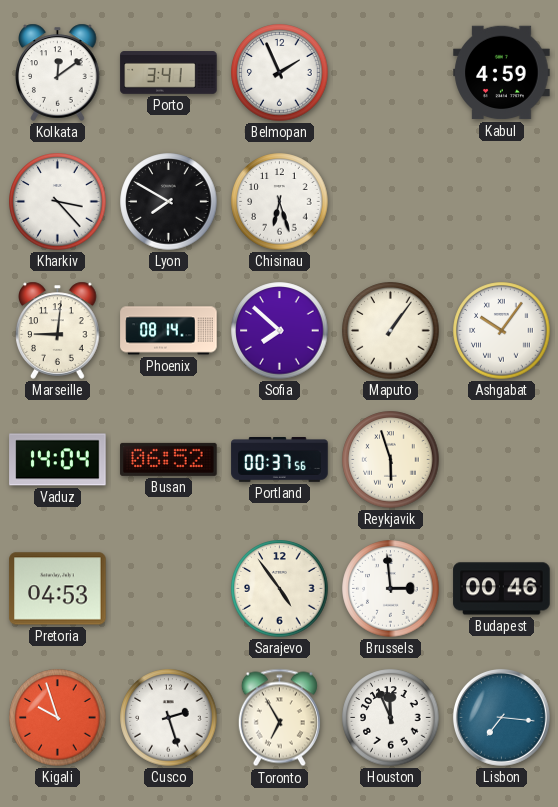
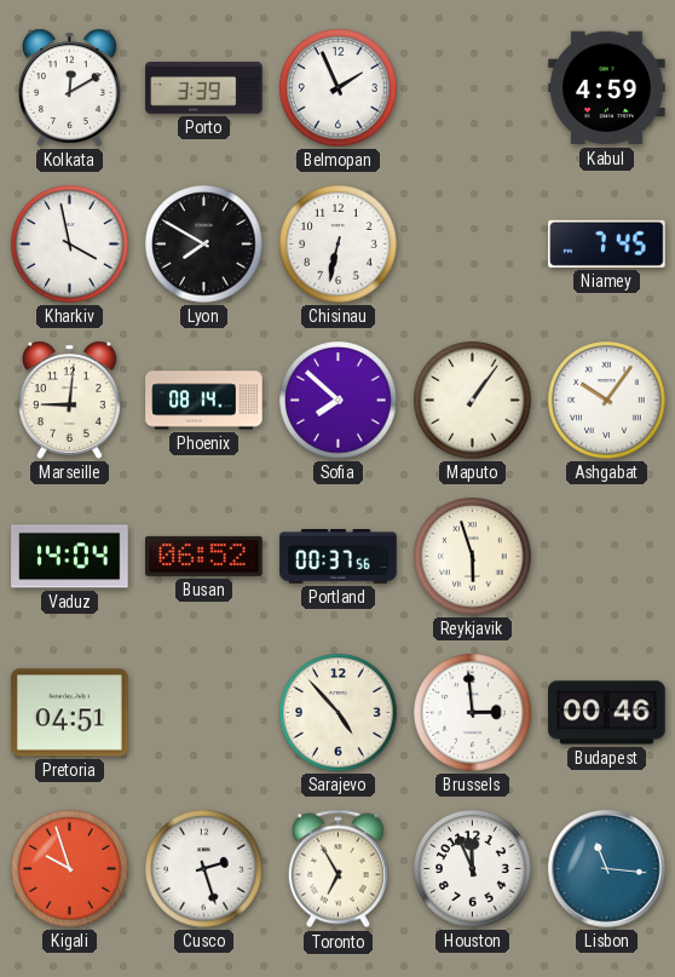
Kolkata: 12:09 -> 12:10
Porto: 3:41 -> 3:39
Kharkiv: 3:23 -> 3:58
Chisinau: 6:27 -> 6:32
Niamey: none -> 7:45
Pretoria: 04:53 -> 04:51
Sarajevo: 4:54 -> 4:53
Lisbon: 7:16 -> 11:16
